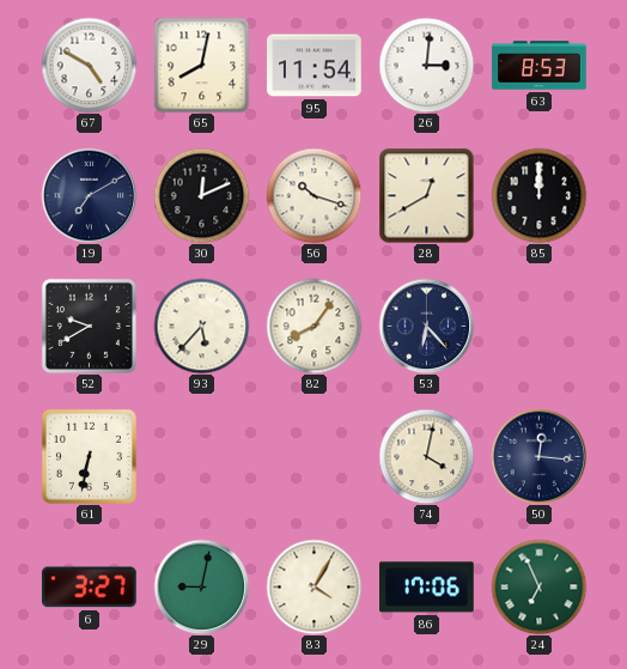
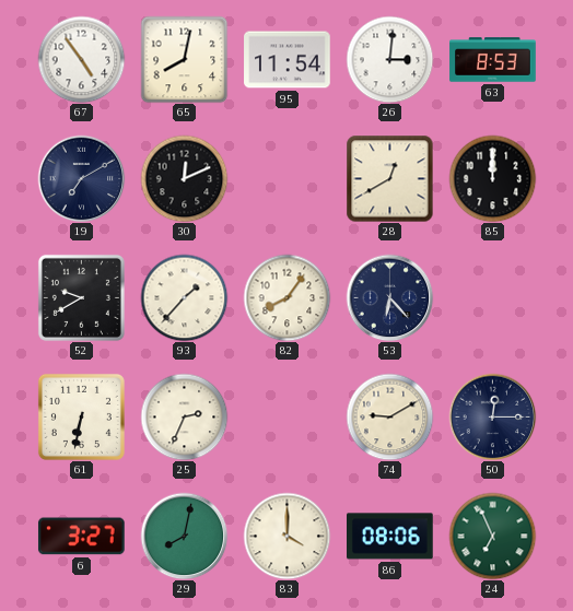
67: 4:50 -> 4:54
56: 10:18 -> none
93: 5:37 -> 1:37
25: none -> 2:34
74: 4:02 -> 9:10
50: 12:16 -> 12:15
29: 9:02 -> 8:02
83: 4:05 -> 4:00
86: 17:06 -> 08:06
